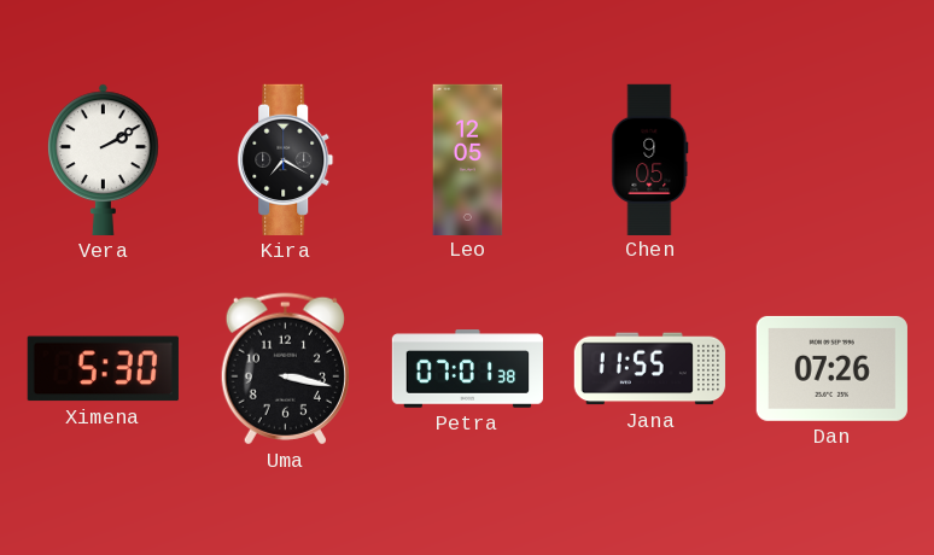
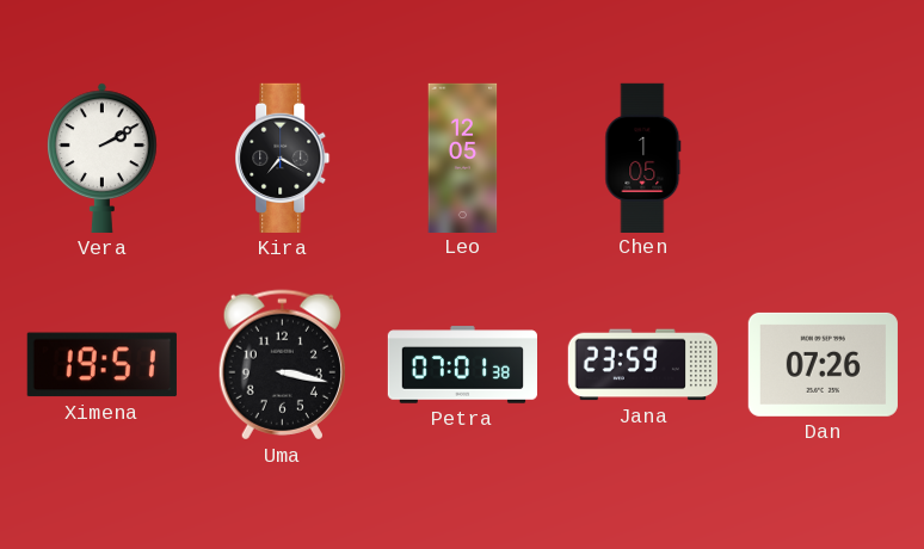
Chen: 9:05 -> 1:05
Ximena: 5:30 -> 19:51
Jana: 11:55 -> 23:59
